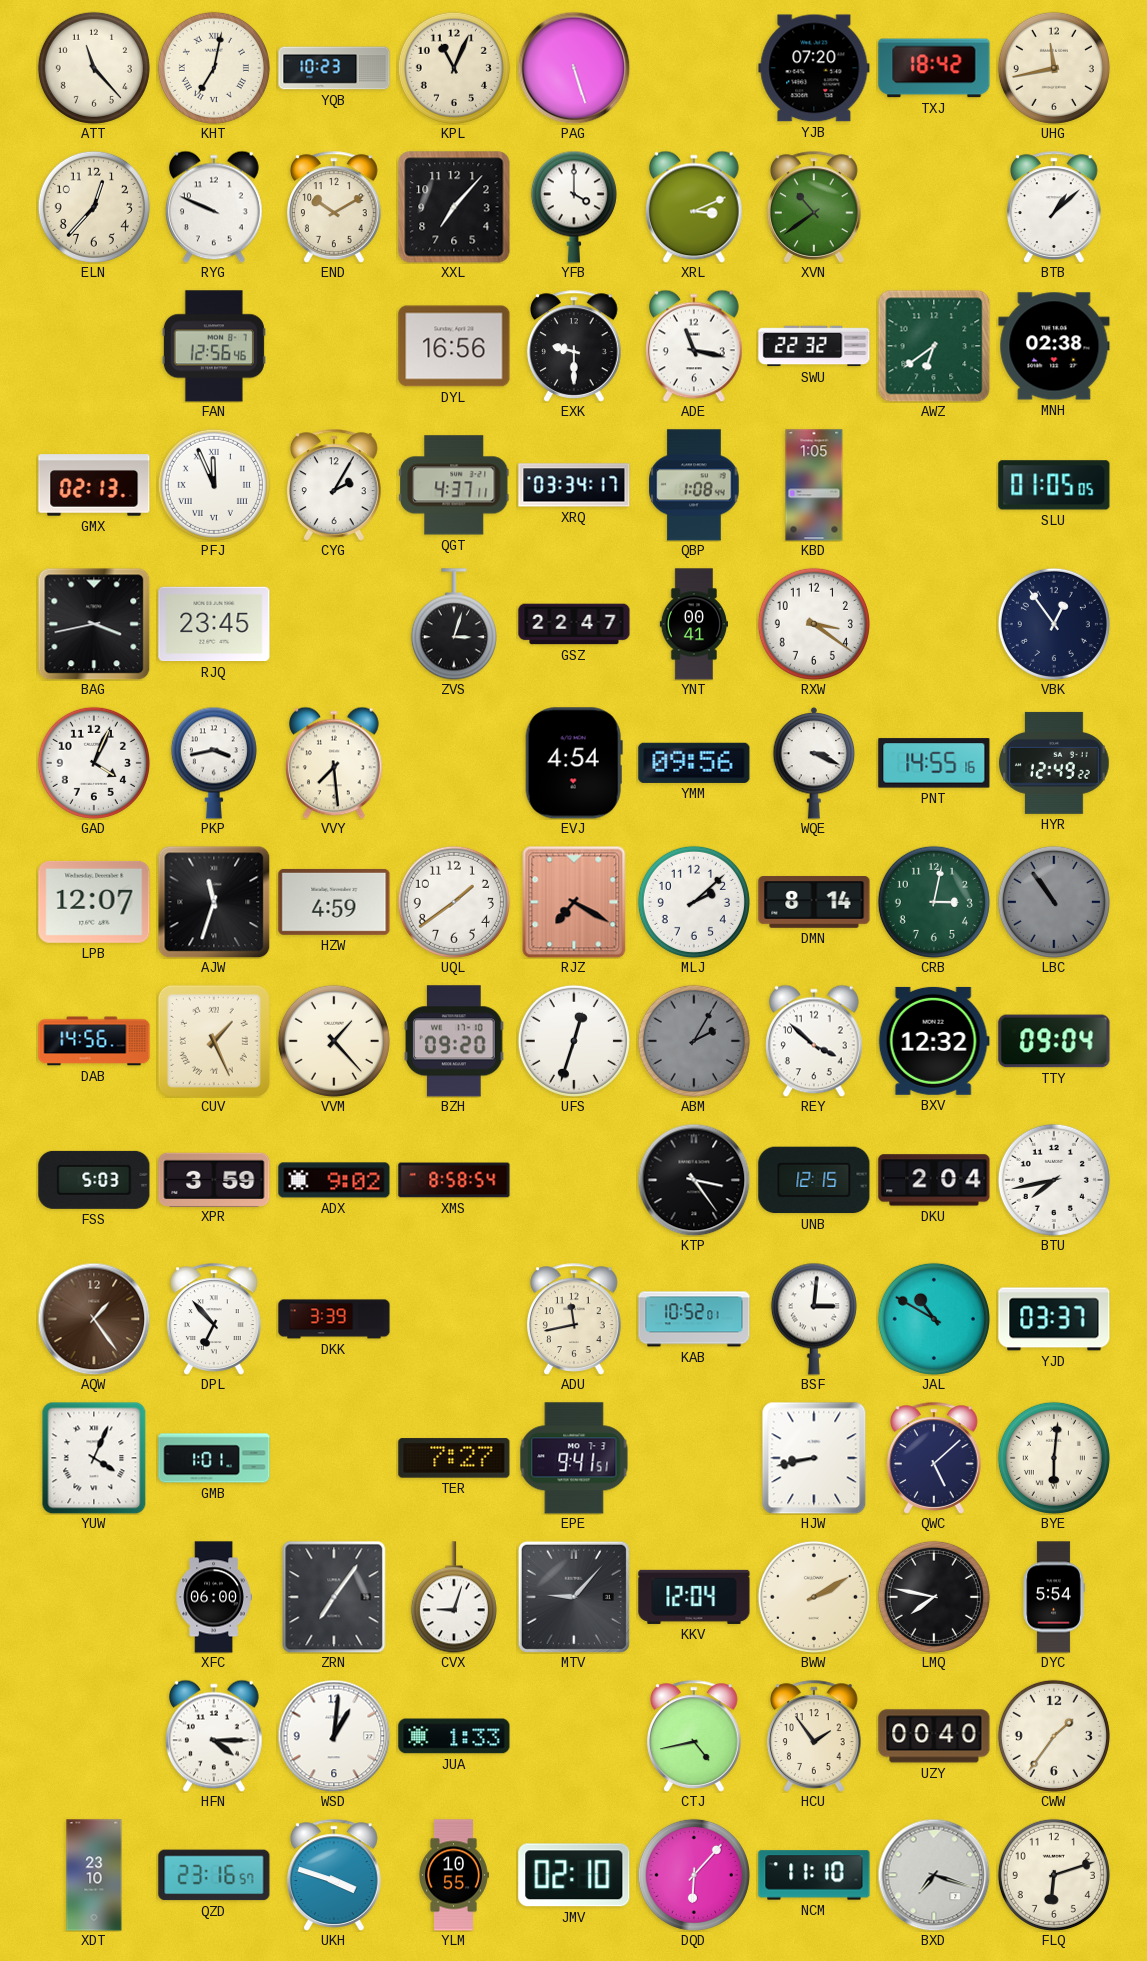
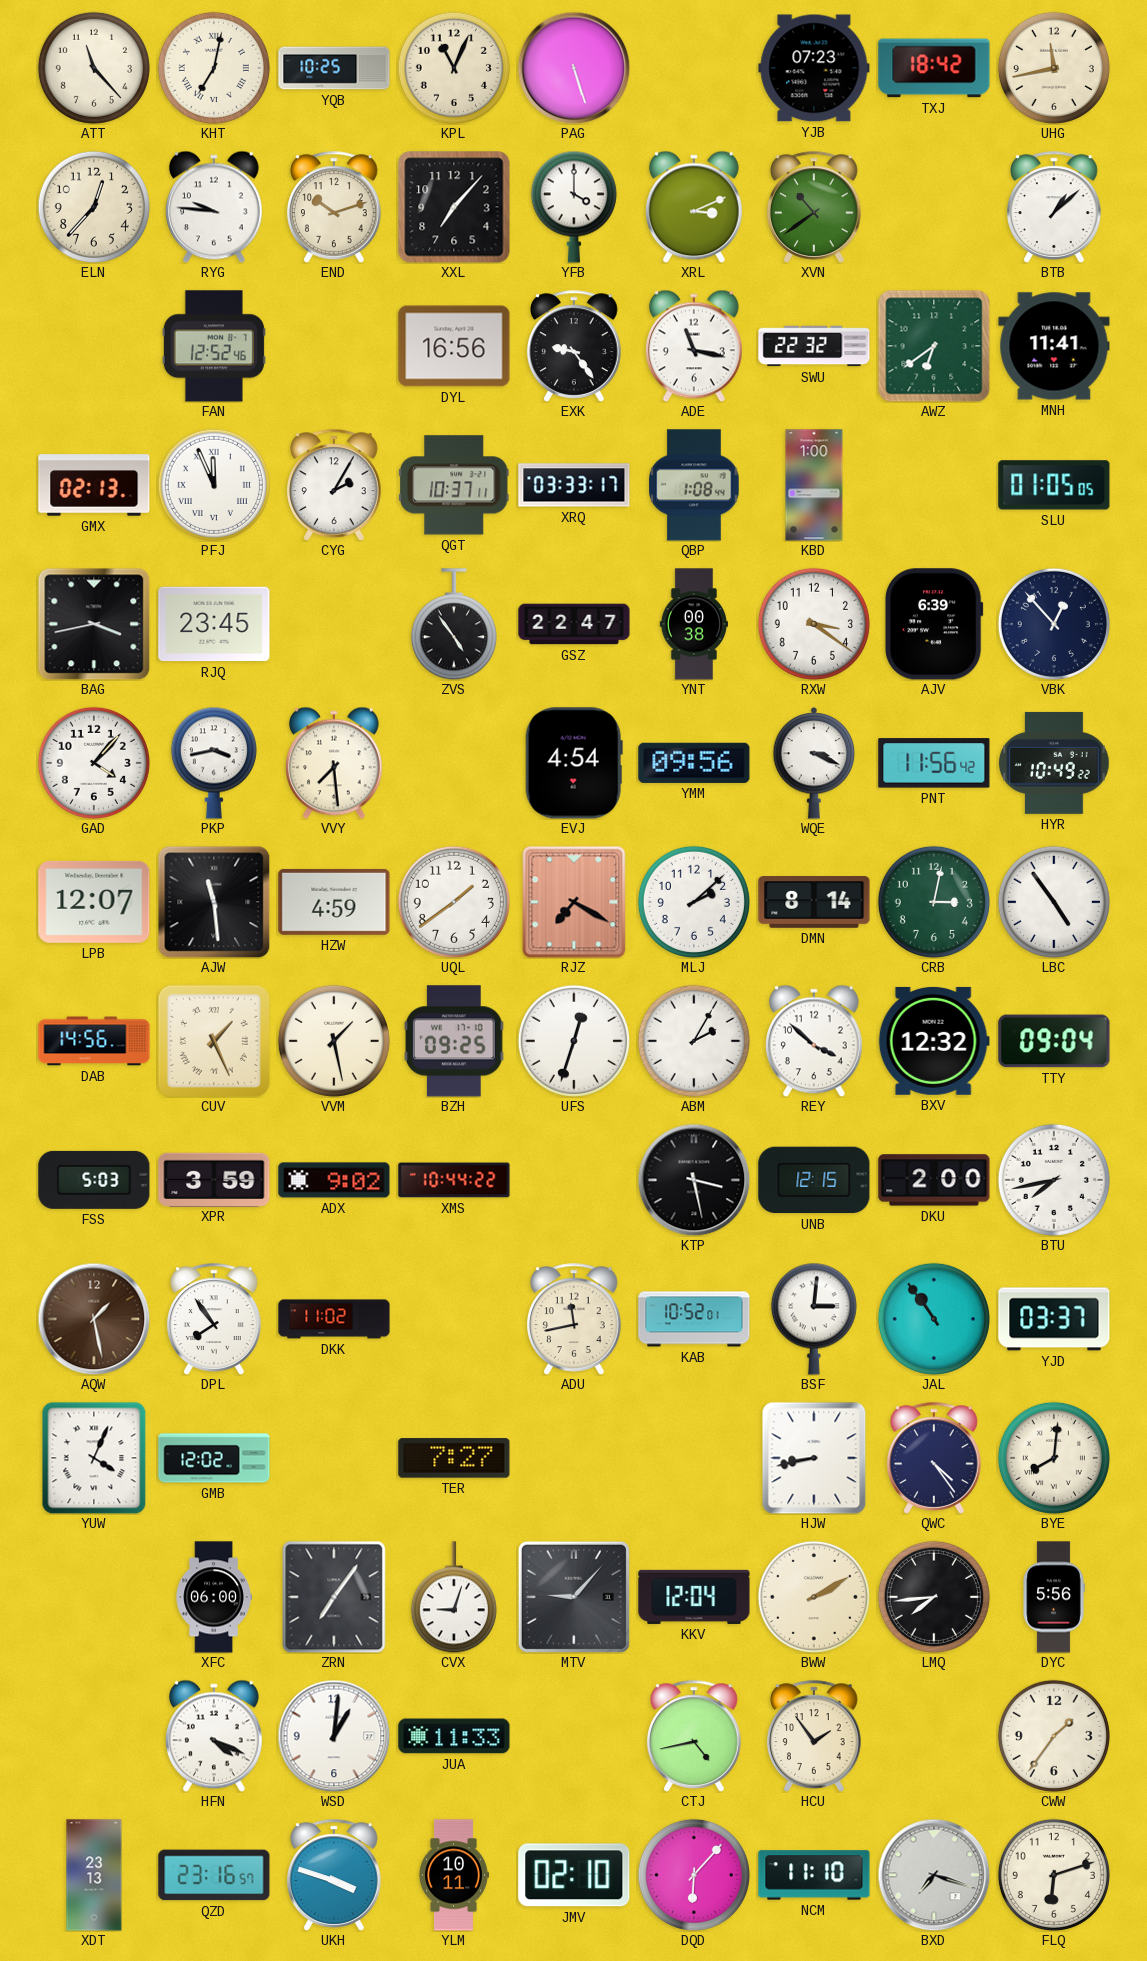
YQB: 10:23 -> 10:25
YJB: 07:20 -> 07:23
RYG: 9:49 -> 9:46
END: 10:10 -> 10:12
FAN: 12:56 -> 12:52
EXK: 9:30 -> 9:24
MNH: 02:38 -> 11:41
QGT: 4:37 -> 10:37
XRQ: 03:34 -> 03:33
KBD: 1:05 -> 1:00
ZVS: 3:03 -> 4:54
YNT: 00:41 -> 00:38
AJV: none -> 6:39
VBK: 12:54 -> 12:53
GAD: 4:04 -> 4:07
PNT: 14:55 -> 11:56
HYR: 12:49 -> 10:49
AJW: 11:33 -> 11:29
LBC: 10:54 -> 4:54
LBC dial: grey -> white
VVM: 1:23 -> 1:28
BZH: 09:20 -> 09:25
ABM dial: grey -> white
XMS: 8:58 -> 10:44
KTP: 3:24 -> 3:28
DKU: 2:04 -> 2:00
AQW: 1:24 -> 1:28
DPL: 6:53 -> 7:54
DKK: 3:39 -> 11:02
JAL: 10:50 -> 10:54
GMB: 1:01 -> 12:02
EPE: 9:41 -> none
QWC: 5:08 -> 4:24
BYE: 6:01 -> 8:01
LMQ: 7:47 -> 7:44
DYC: 5:54 -> 5:56
HFN: 4:15 -> 4:19
JUA: 1:33 -> 11:33
UZY: 00:40 -> none
XDT: 23:10 -> 23:13
YLM: 10:55 -> 10:11
